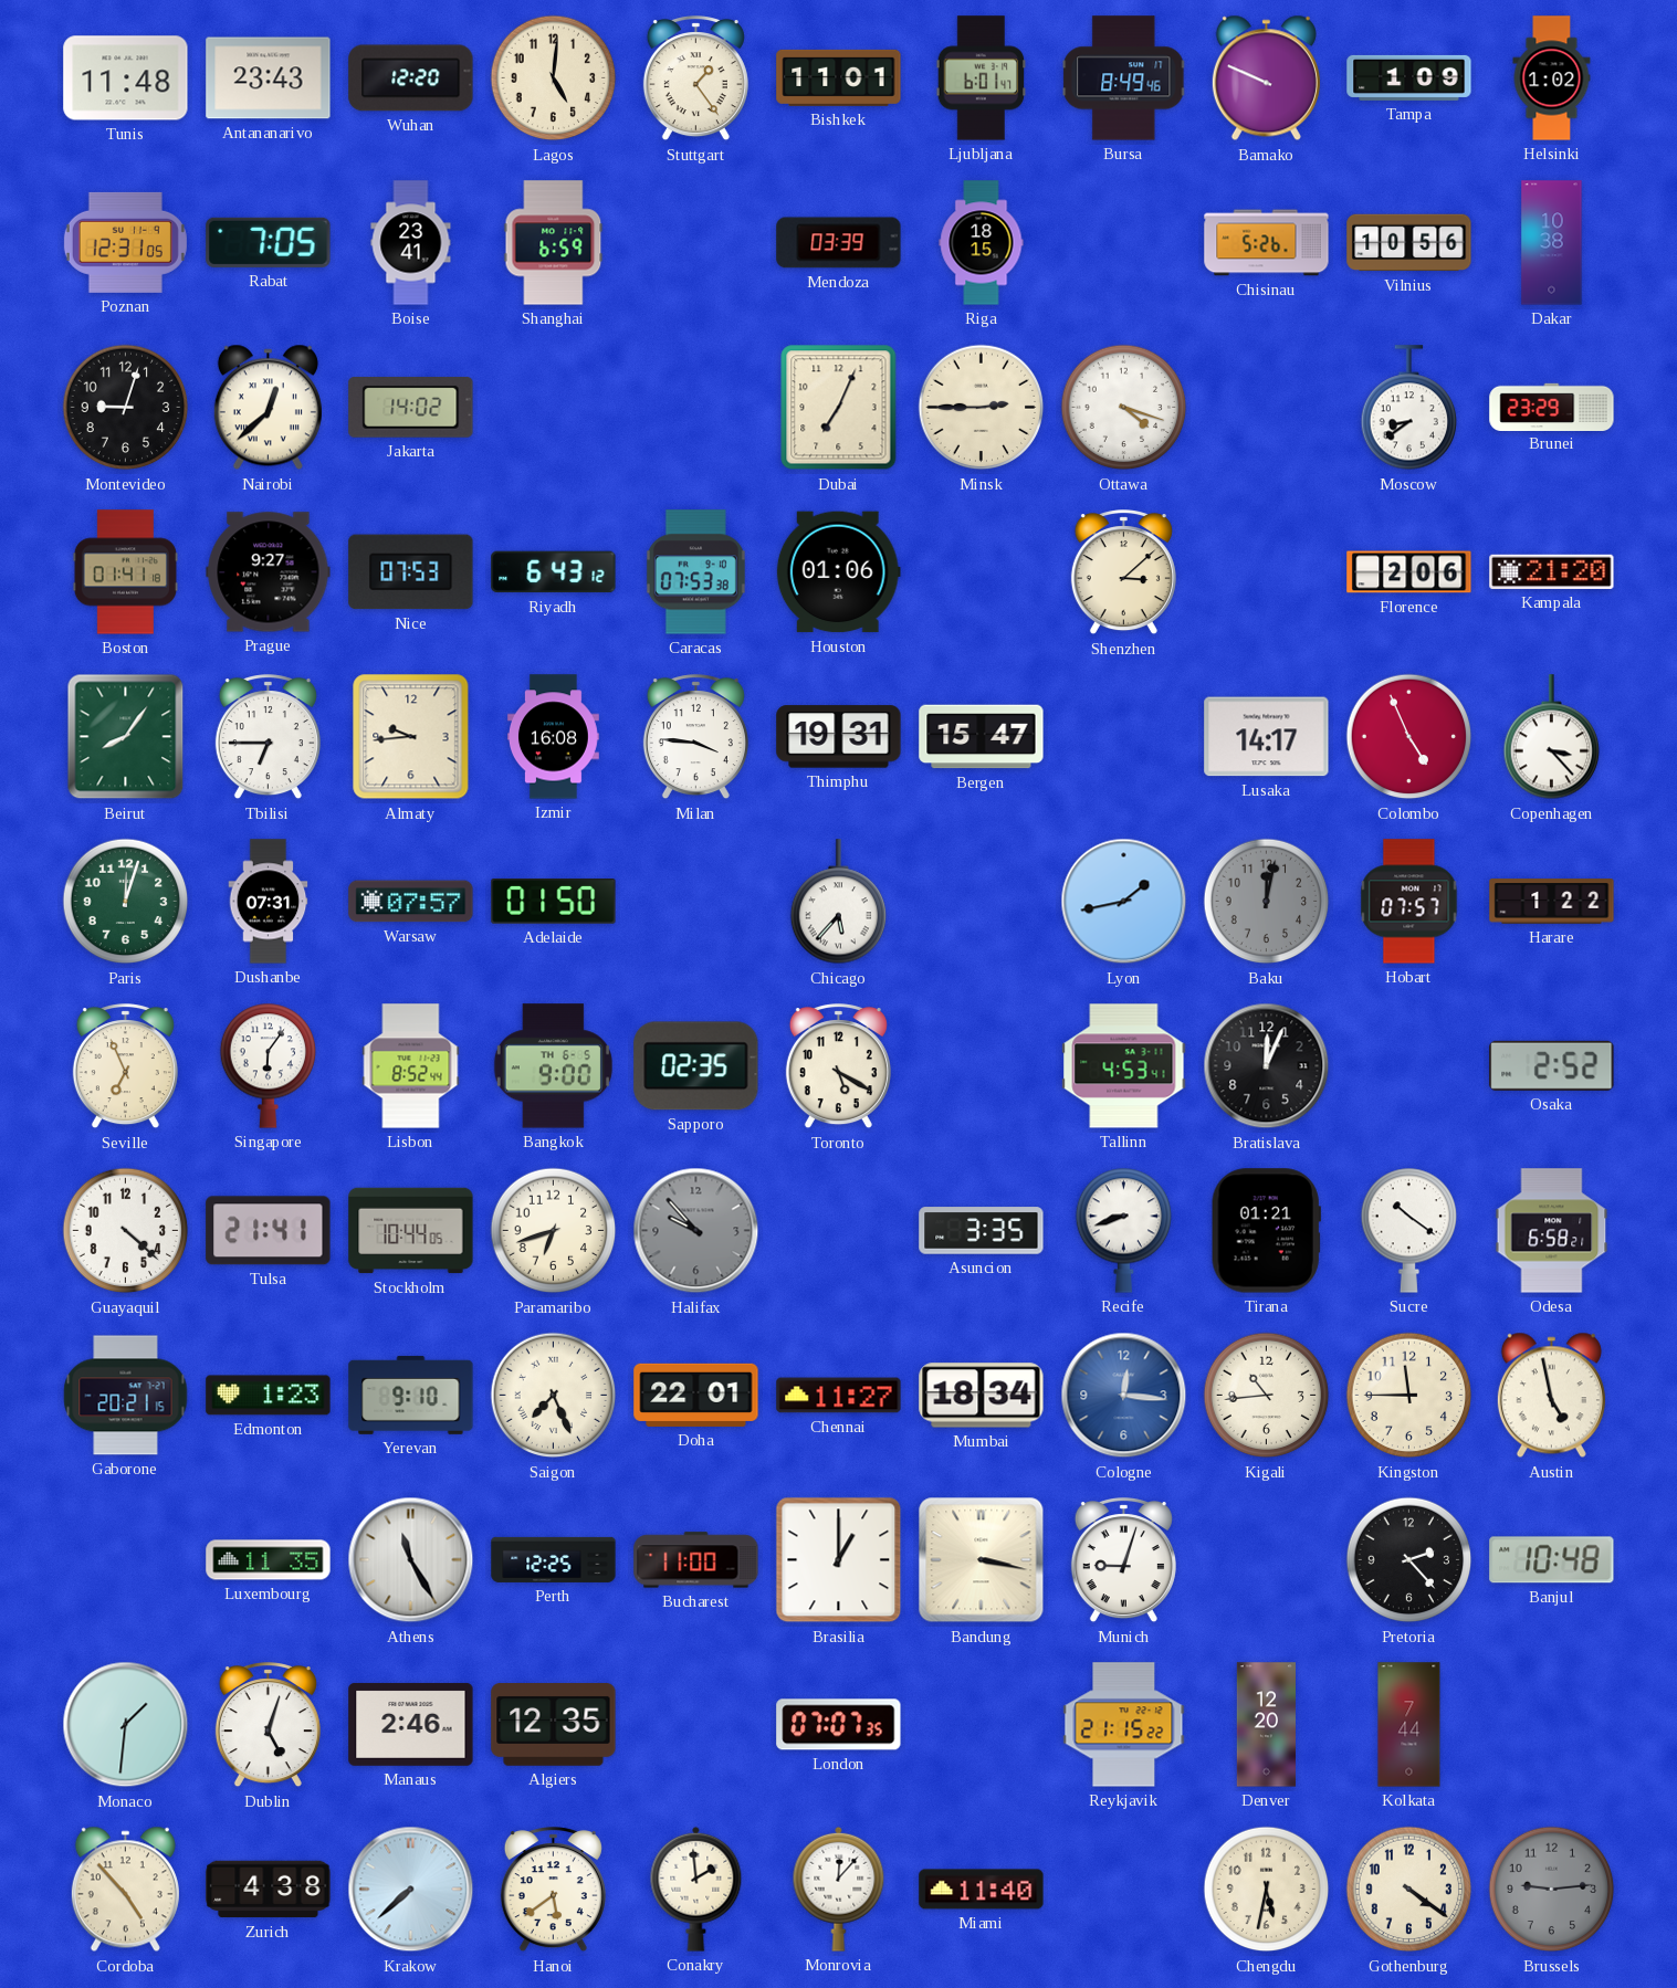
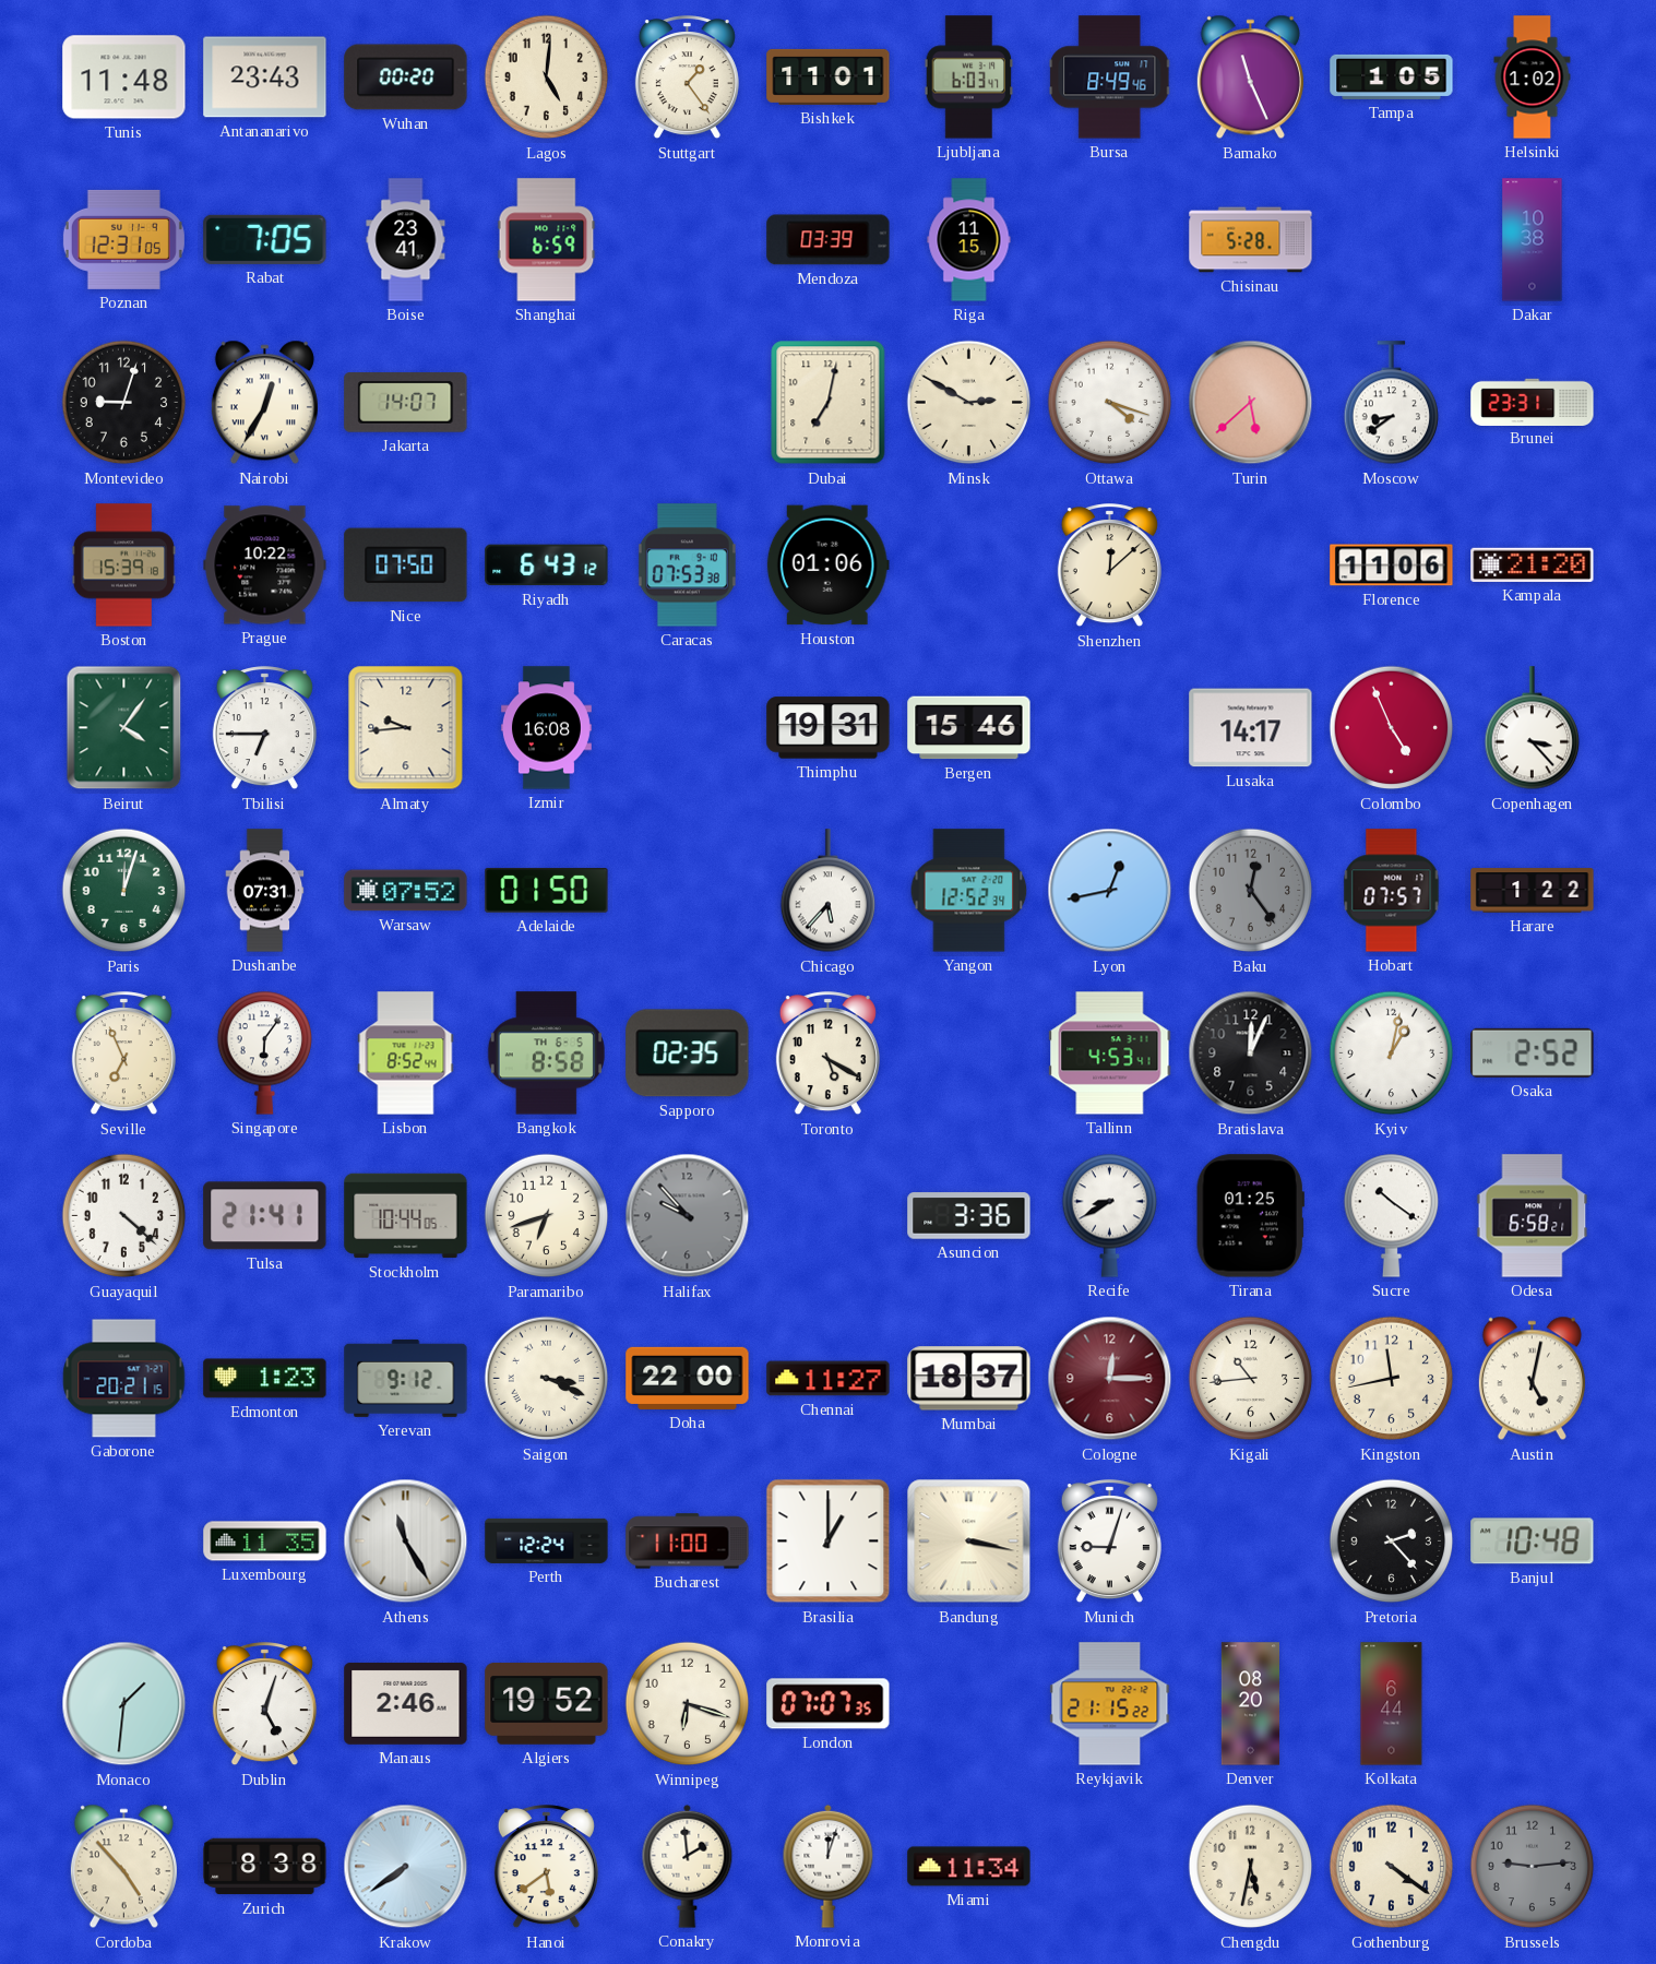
Wuhan: 12:20 -> 00:20
Ljubljana: 6:01 -> 6:03
Bamako: 9:49 -> 11:26
Tampa: 1:09 -> 1:05
Riga: 18:15 -> 11:15
Chisinau: 5:26 -> 5:28
Vilnius: 10:56 -> none
Nairobi: 12:38 -> 12:35
Jakarta: 14:02 -> 14:07
Dubai: 7:04 -> 7:02
Minsk: 2:45 -> 2:50
Turin: none -> 5:38
Brunei: 23:29 -> 23:31
Boston: 01:41 -> 15:39
Prague: 9:27 -> 10:22
Nice: 07:53 -> 07:50
Shenzhen: 3:08 -> 12:08
Florence: 2:06 -> 11:06
Beirut: 8:06 -> 4:06
Milan: 3:46 -> none
Bergen: 15:47 -> 15:46
Warsaw: 07:57 -> 07:52
Yangon: none -> 12:52
Lyon: 1:43 -> 12:43
Baku: 12:02 -> 12:24
Bangkok: 9:00 -> 8:58
Kyiv: none -> 1:02
Asuncion: 3:35 -> 3:36
Recife: 8:42 -> 8:40
Tirana: 01:21 -> 01:25
Yerevan: 9:10 -> 9:12
Saigon: 7:26 -> 3:19
Doha: 22:01 -> 22:00
Mumbai: 18:34 -> 18:37
Cologne: 12:16 -> 12:15
Cologne dial: blue -> burgundy
Kingston: 11:45 -> 11:43
Austin: 4:58 -> 5:02
Perth: 12:25 -> 12:24
Algiers: 12:35 -> 19:52
Winnipeg: none -> 6:18
Denver: 12:20 -> 08:20
Kolkata: 7:44 -> 6:44
Zurich: 4:38 -> 8:38
Krakow: 7:38 -> 7:39
Monrovia: 12:07 -> 12:03
Miami: 11:40 -> 11:34
